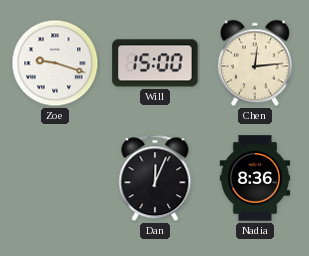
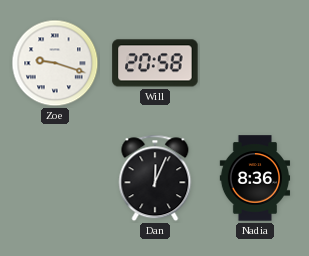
Will: 15:00 -> 20:58
Chen: 12:14 -> none
